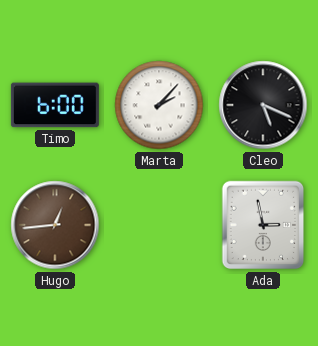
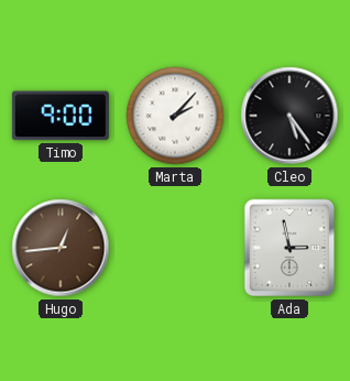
Timo: 6:00 -> 9:00
Cleo: 5:19 -> 5:24
